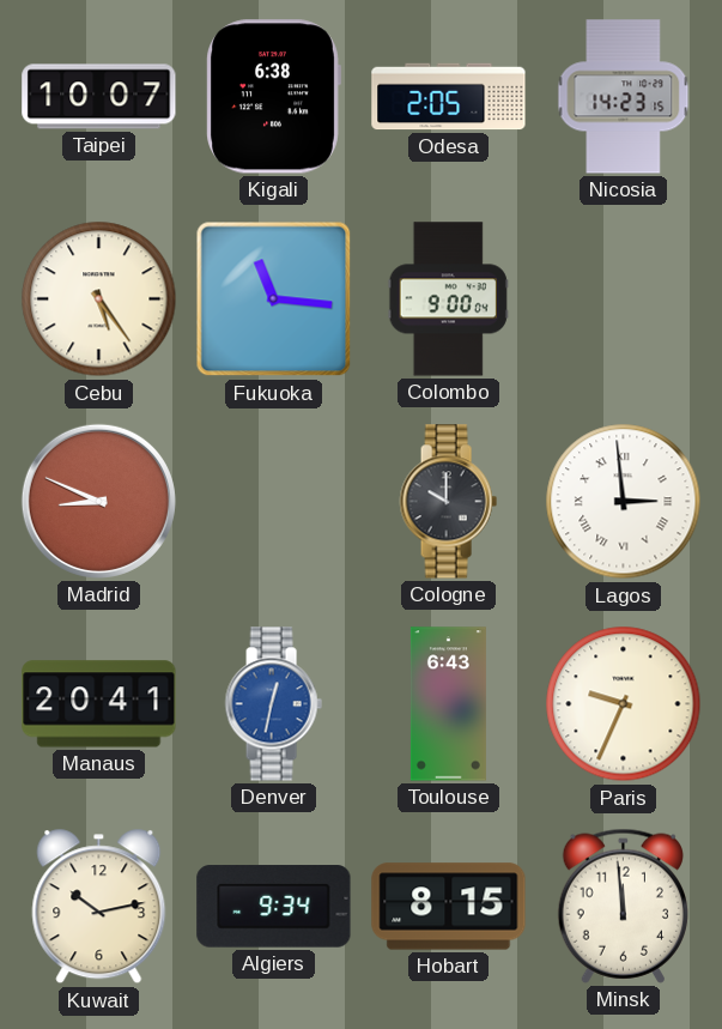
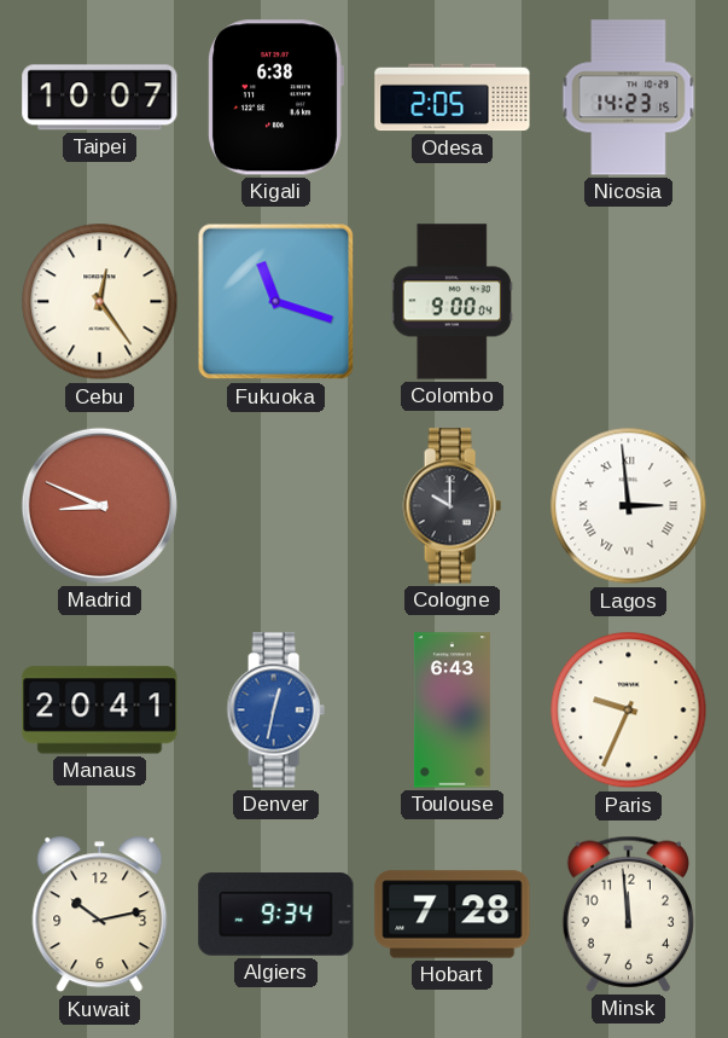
Cebu: 5:24 -> 12:24
Fukuoka: 11:16 -> 11:18
Hobart: 8:15 -> 7:28
